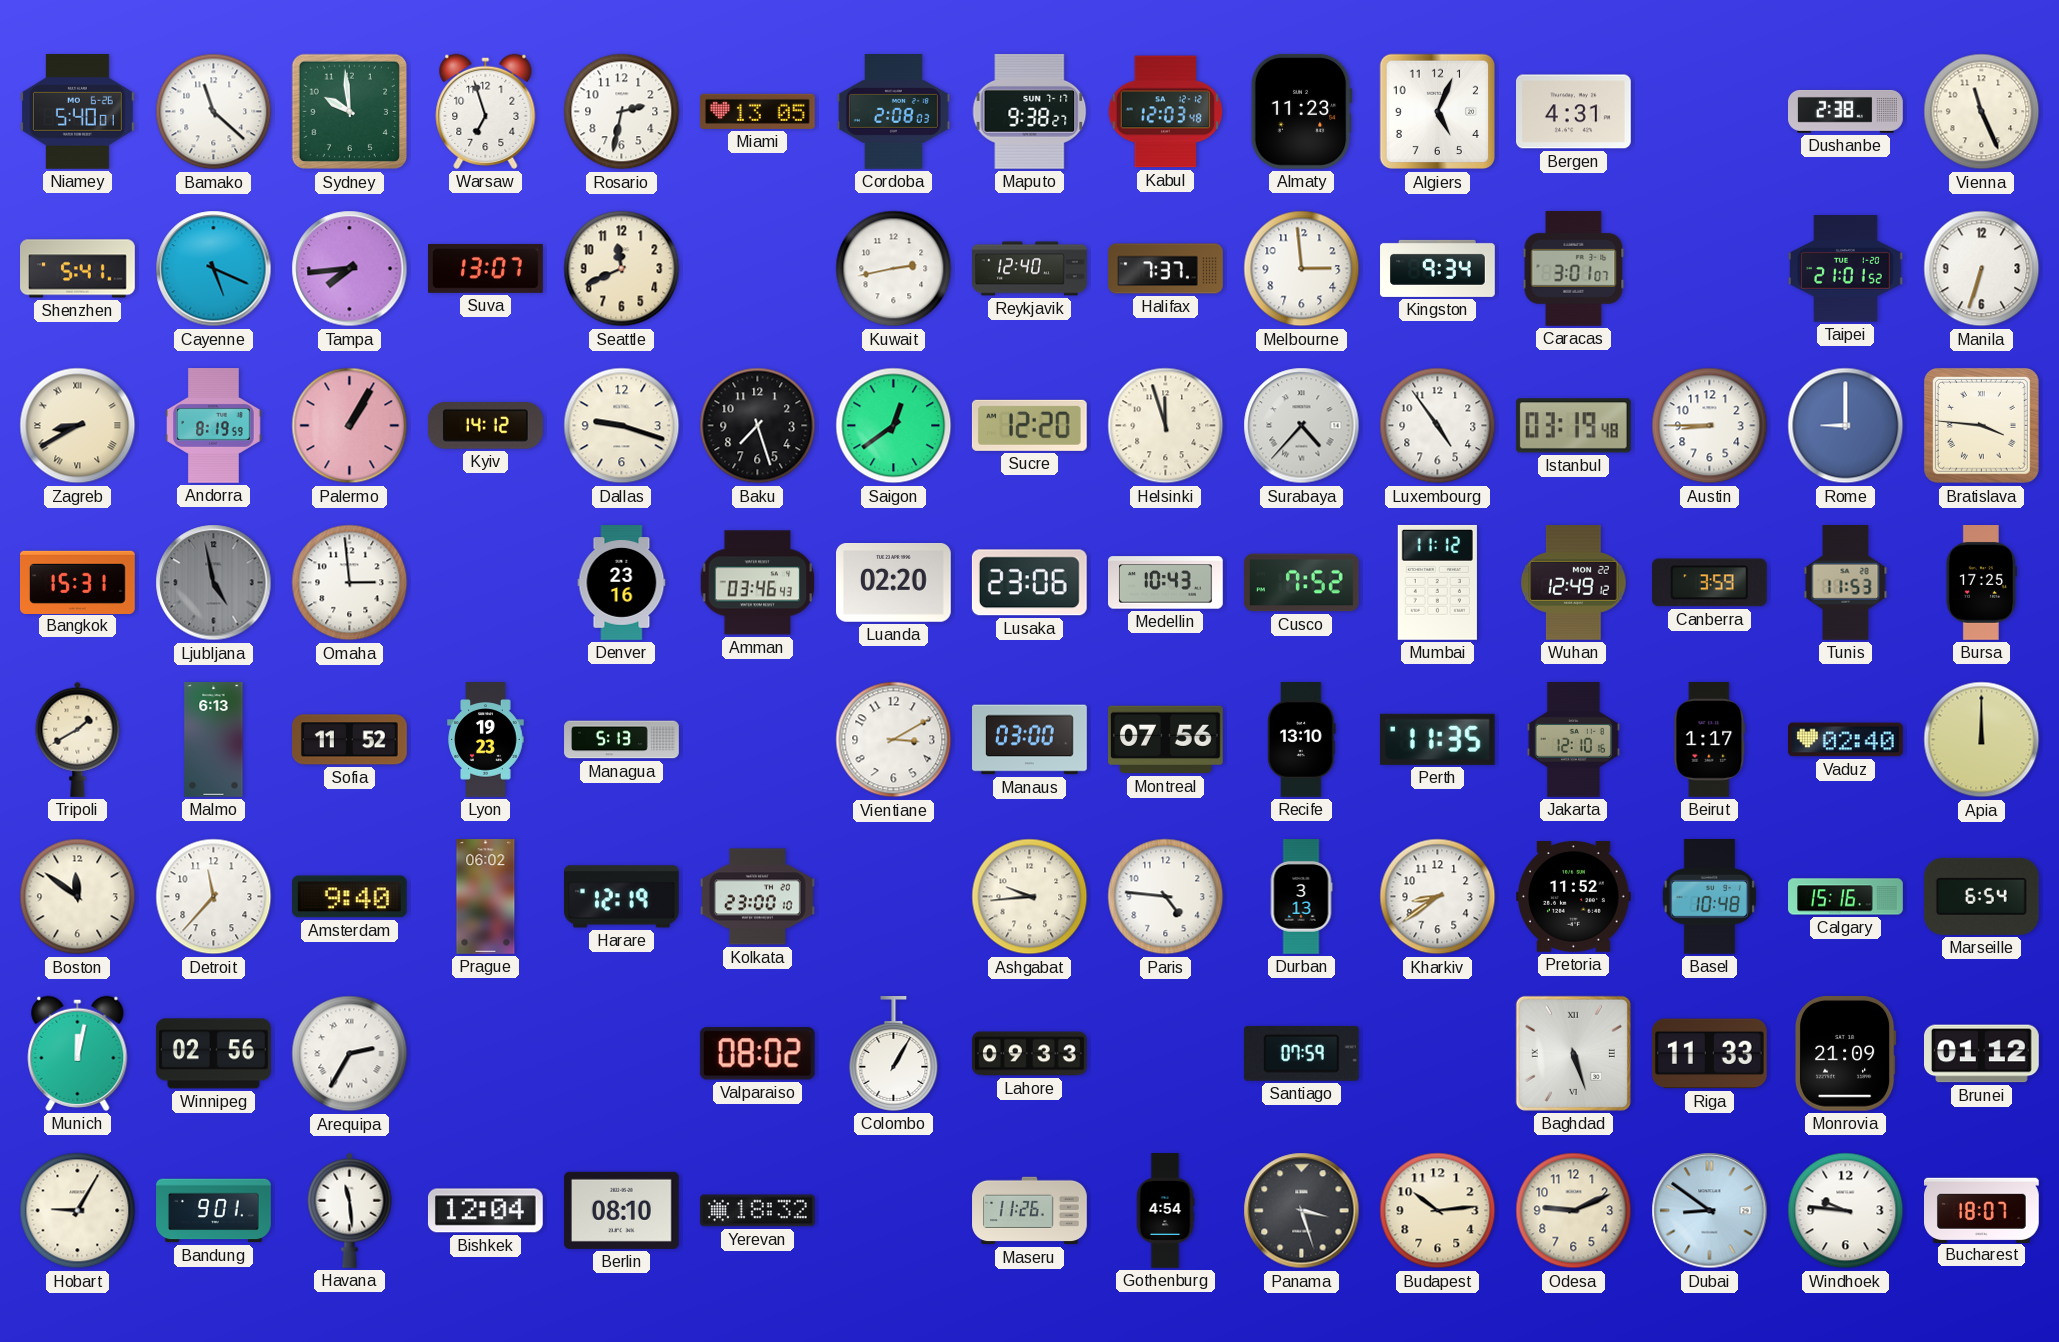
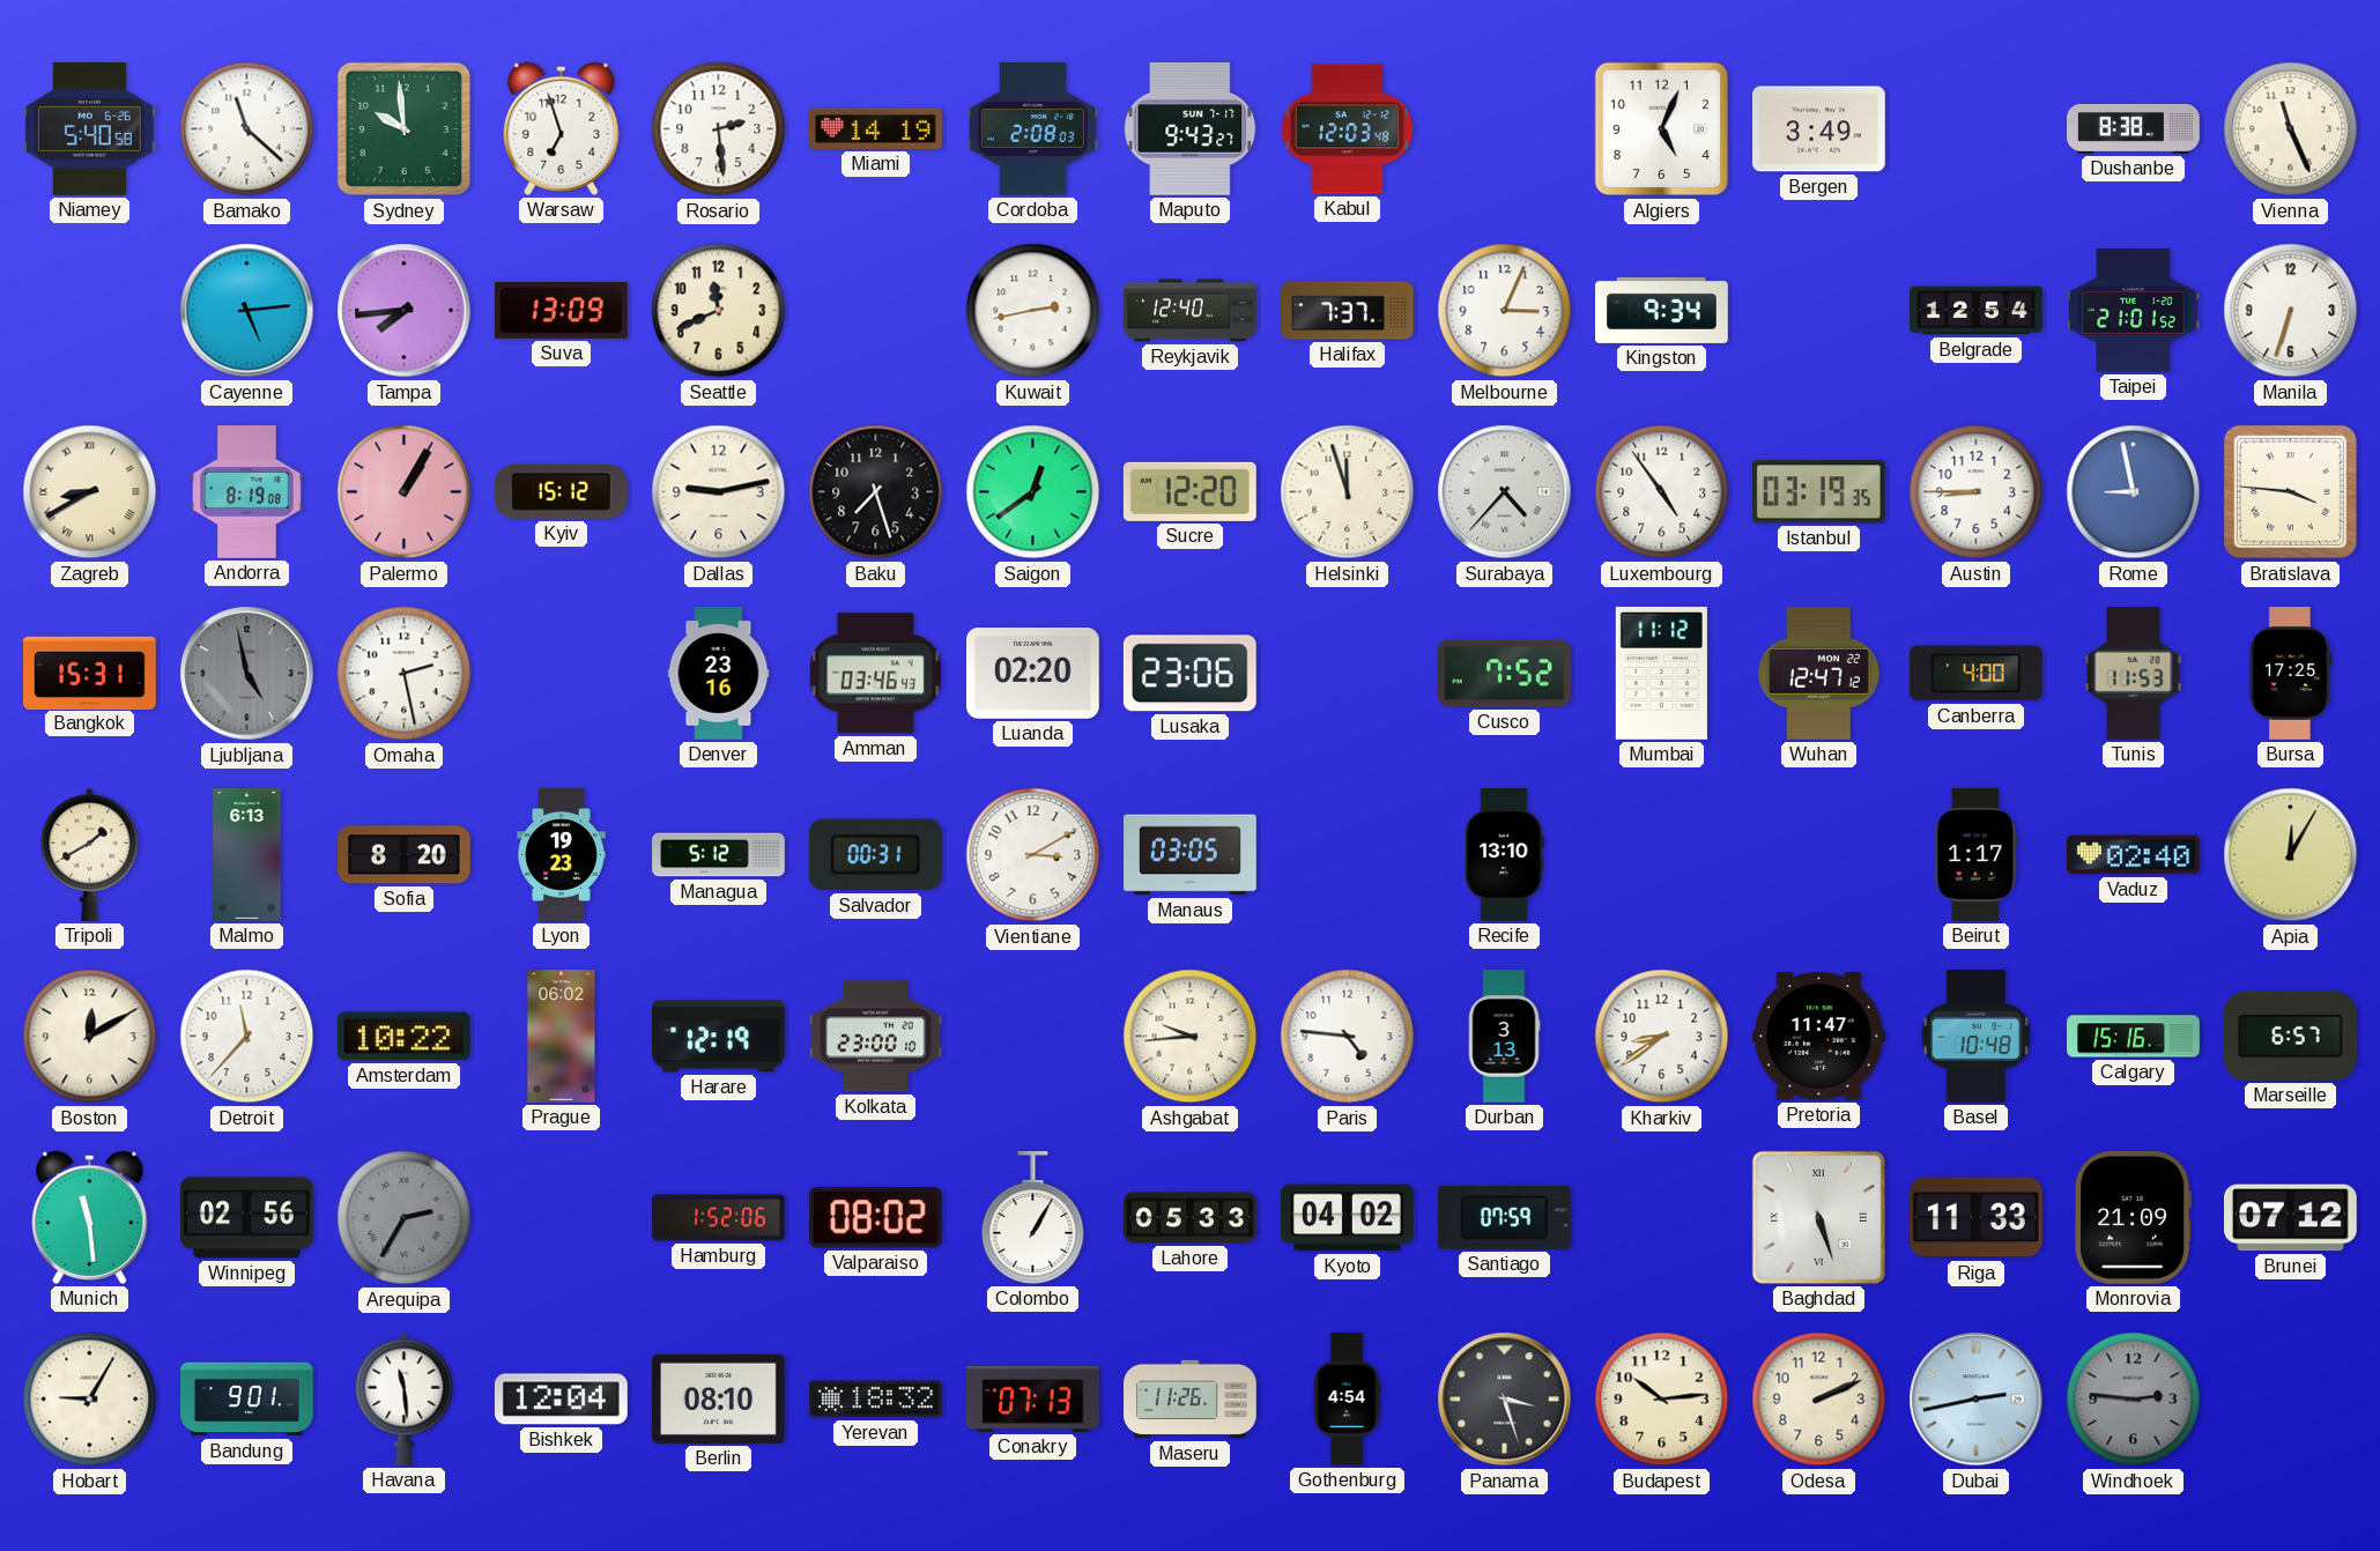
Niamey: 5:40:01 -> 5:40:58
Rosario: 2:32 -> 2:29
Miami: 13:05 -> 14:19
Maputo: 9:38 -> 9:43
Almaty: 11:23 -> none
Bergen: 4:31 -> 3:49
Dushanbe: 2:38 -> 8:38
Shenzhen: 5:41 -> none
Cayenne: 5:19 -> 5:14
Suva: 13:07 -> 13:09
Melbourne: 2:59 -> 3:04
Caracas: 3:01 -> none
Belgrade: none -> 12:54
Andorra: 8:19:59 -> 8:19:08
Kyiv: 14:12 -> 15:12
Dallas: 9:18 -> 9:13
Istanbul: 03:19:48 -> 03:19:35
Rome: 9:00 -> 8:58
Omaha: 2:59 -> 2:28
Medellin: 10:43 -> none
Wuhan: 12:49 -> 12:47
Canberra: 3:59 -> 4:00
Sofia: 11:52 -> 8:20
Managua: 5:13 -> 5:12
Salvador: none -> 00:31
Manaus: 03:00 -> 03:05
Montreal: 07:56 -> none
Perth: 11:35 -> none
Jakarta: 12:10 -> none
Apia: 12:00 -> 12:05
Boston: 11:51 -> 12:10
Amsterdam: 9:40 -> 10:22
Pretoria: 11:52 -> 11:47
Marseille: 6:54 -> 6:57
Munich: 12:02 -> 11:29
Arequipa dial: white -> grey
Hamburg: none -> 1:52
Lahore: 09:33 -> 05:33
Kyoto: none -> 04:02
Brunei: 01:12 -> 07:12
Conakry: none -> 07:13
Odesa: 9:11 -> 2:11
Dubai: 8:51 -> 2:43
Windhoek: 9:46 -> 2:46
Windhoek dial: white -> grey
Bucharest: 18:07 -> none
